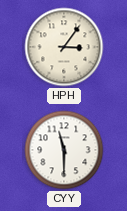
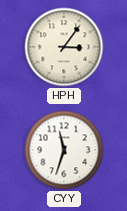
CYY: 11:30 -> 11:33
